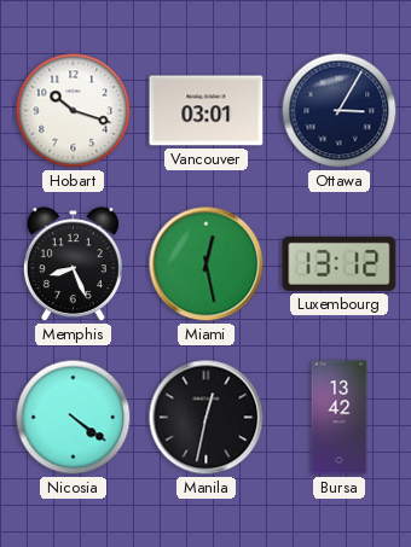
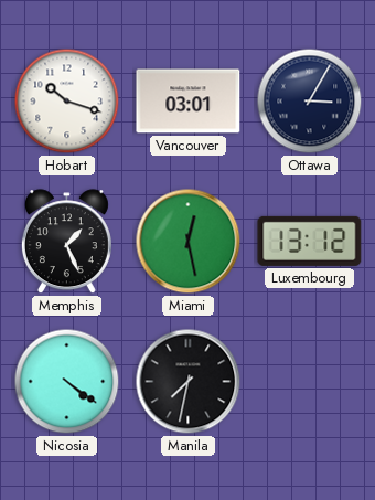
Memphis: 8:26 -> 1:26
Manila: 12:32 -> 7:32
Bursa: 13:42 -> none
